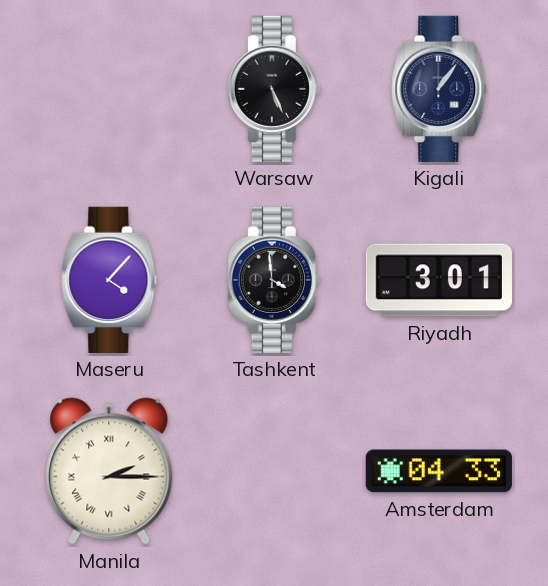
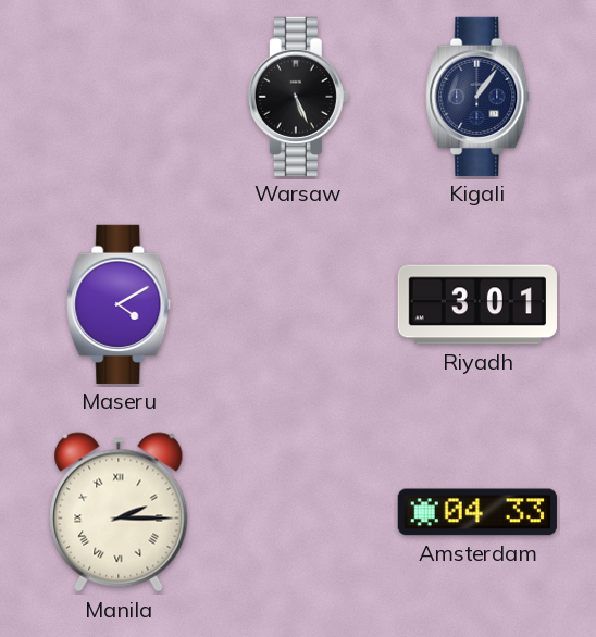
Maseru: 4:07 -> 4:10
Tashkent: 3:59 -> none
